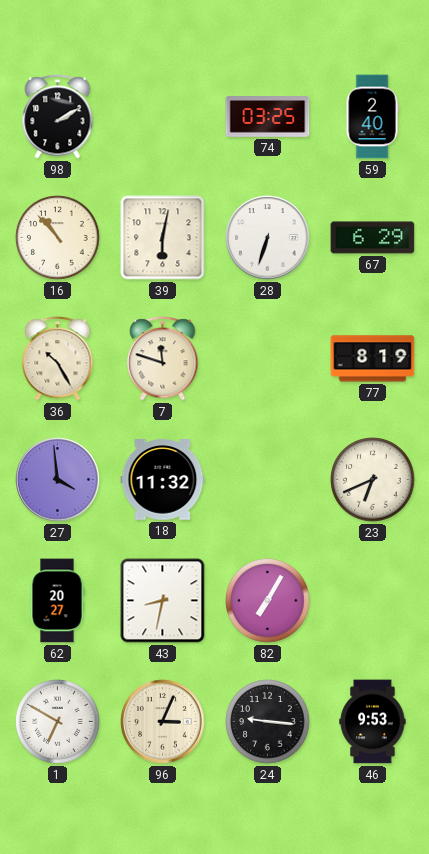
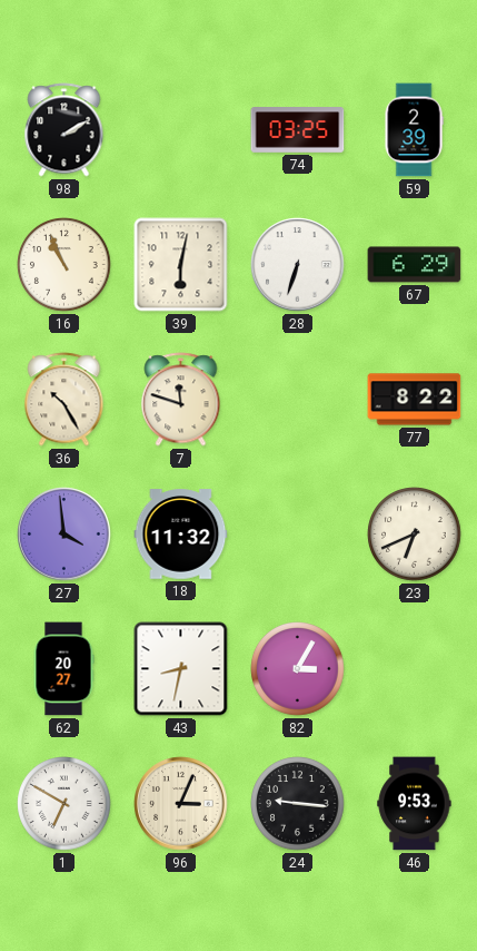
59: 2:40 -> 2:39
16: 10:53 -> 10:56
77: 8:19 -> 8:22
82: 7:05 -> 3:05
